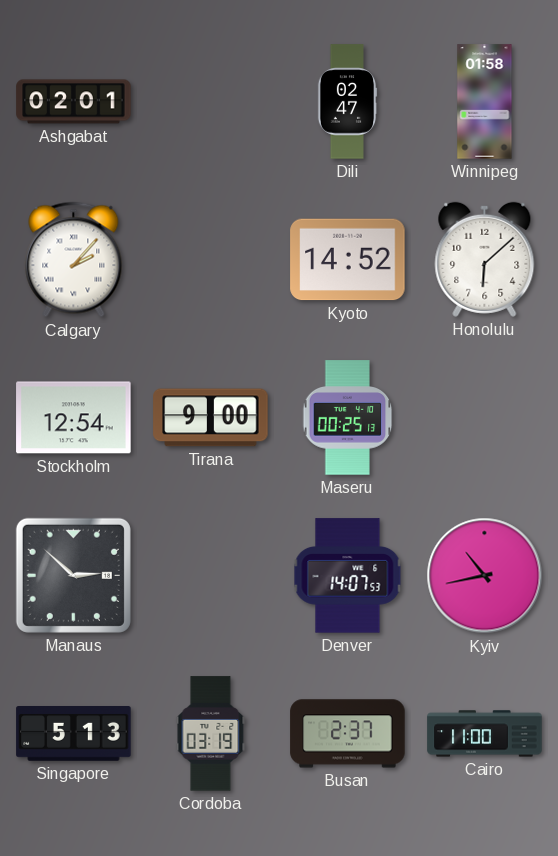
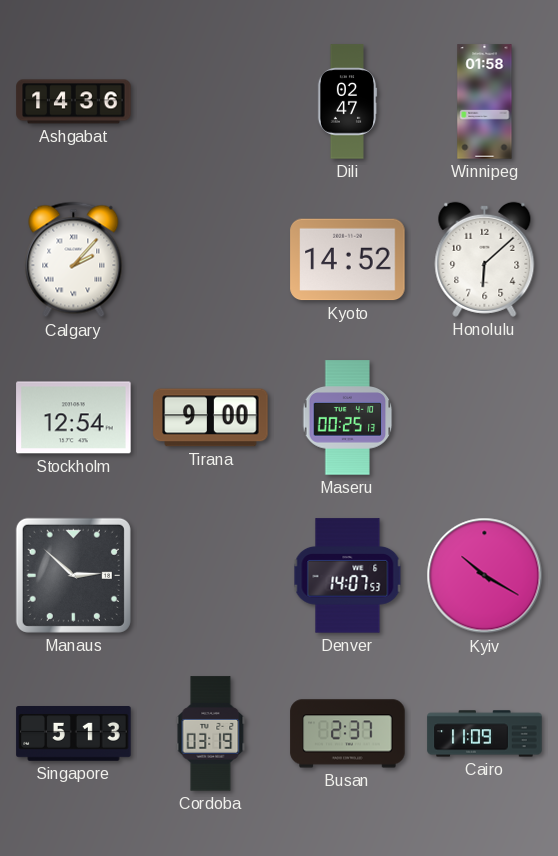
Ashgabat: 02:01 -> 14:36
Kyiv: 10:43 -> 10:20
Cairo: 11:00 -> 11:09
